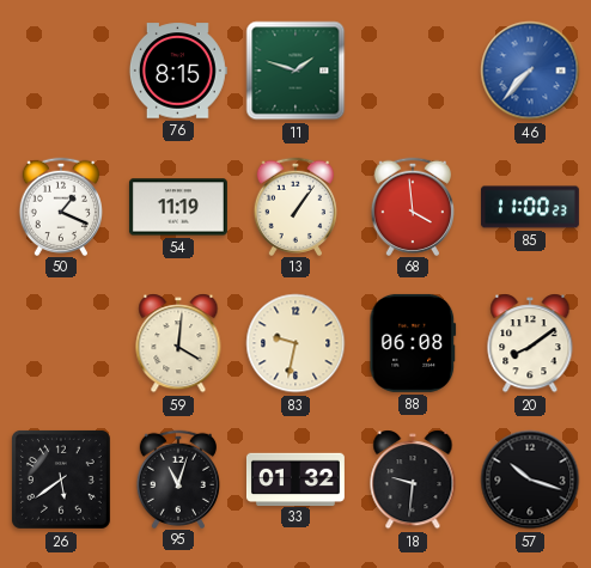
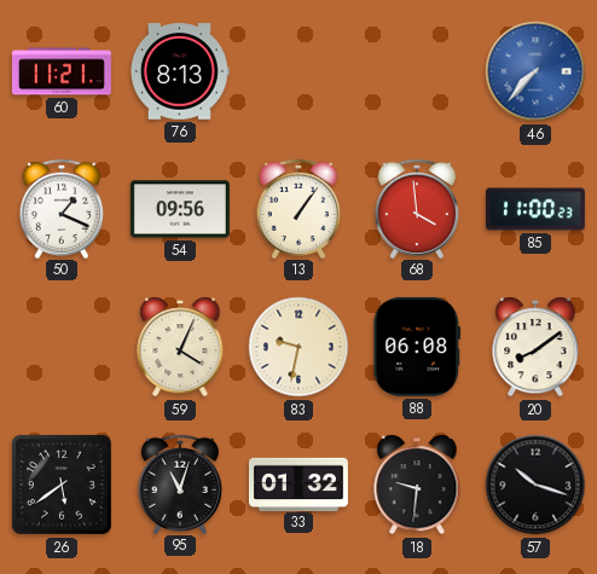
60: none -> 11:21
76: 8:15 -> 8:13
11: 1:48 -> none
54: 11:19 -> 09:56
59: 4:01 -> 4:04
